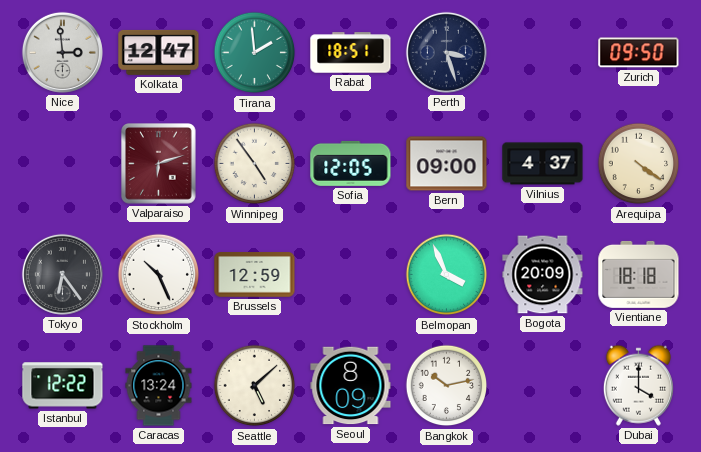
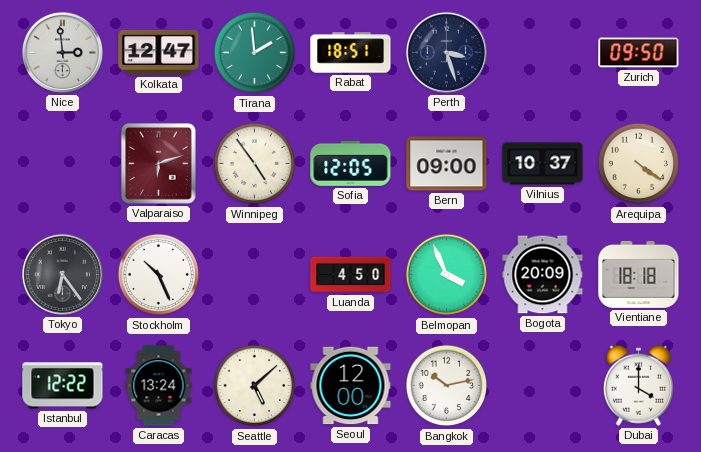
Vilnius: 4:37 -> 10:37
Brussels: 12:59 -> none
Luanda: none -> 4:50
Seoul: 8:09 -> 12:00
